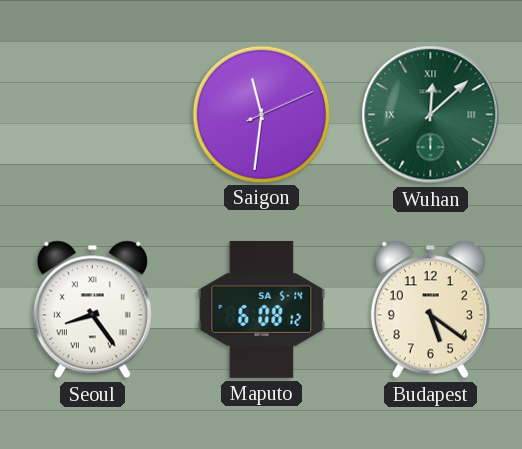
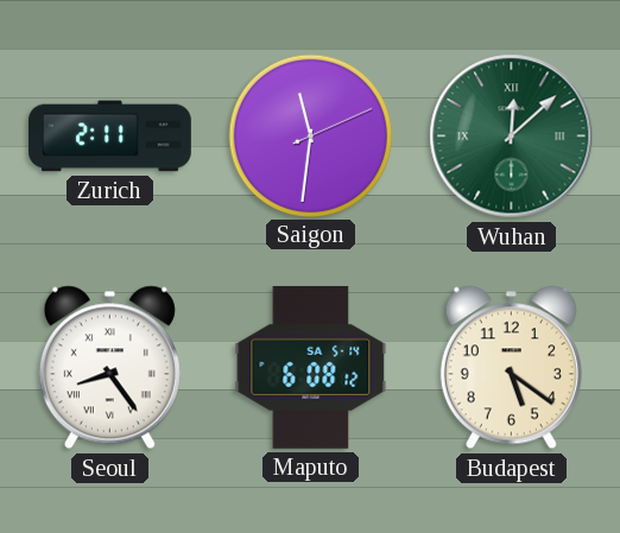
Zurich: none -> 2:11
